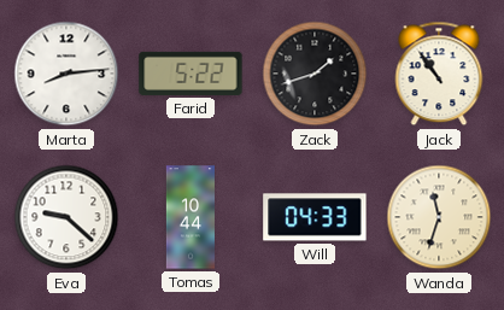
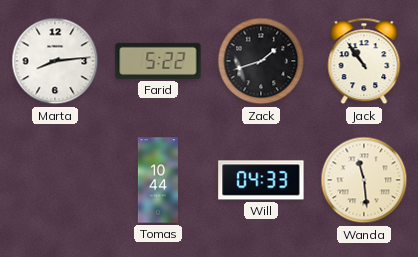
Eva: 9:22 -> none
Wanda: 11:33 -> 11:29
